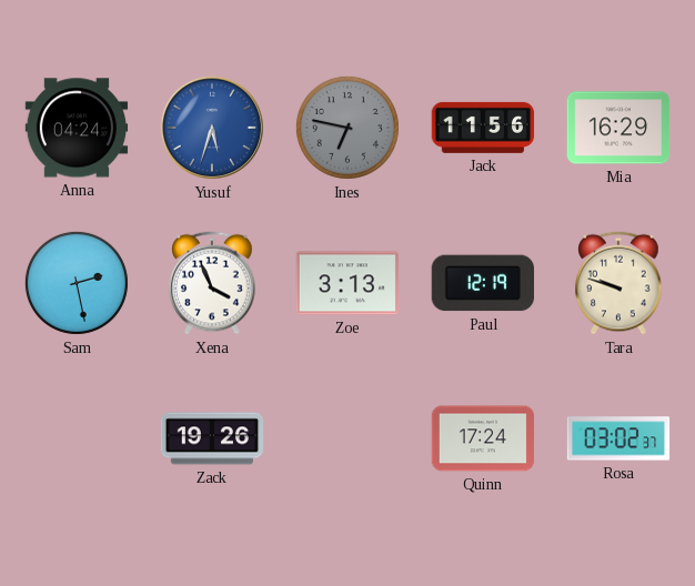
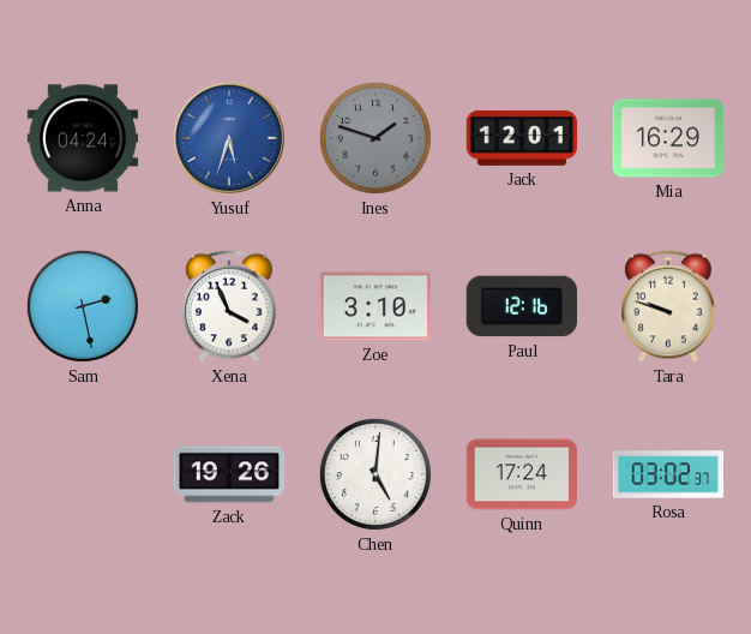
Ines: 6:47 -> 1:48
Jack: 11:56 -> 12:01
Zoe: 3:13 -> 3:10
Paul: 12:19 -> 12:16
Chen: none -> 5:01
